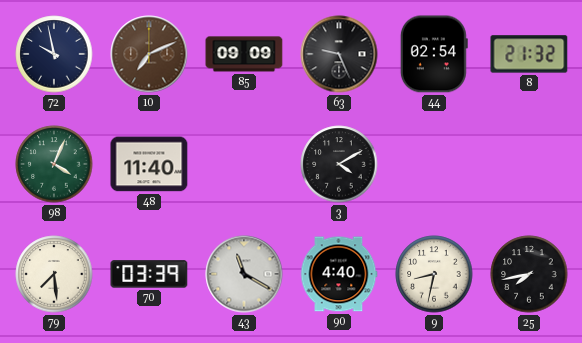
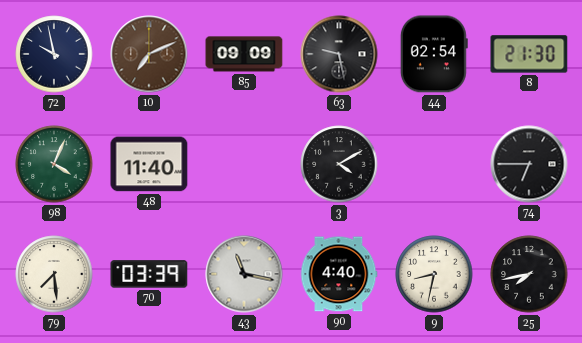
63: 9:26 -> 9:28
8: 21:32 -> 21:30
74: none -> 6:45
43: 11:20 -> 11:17
